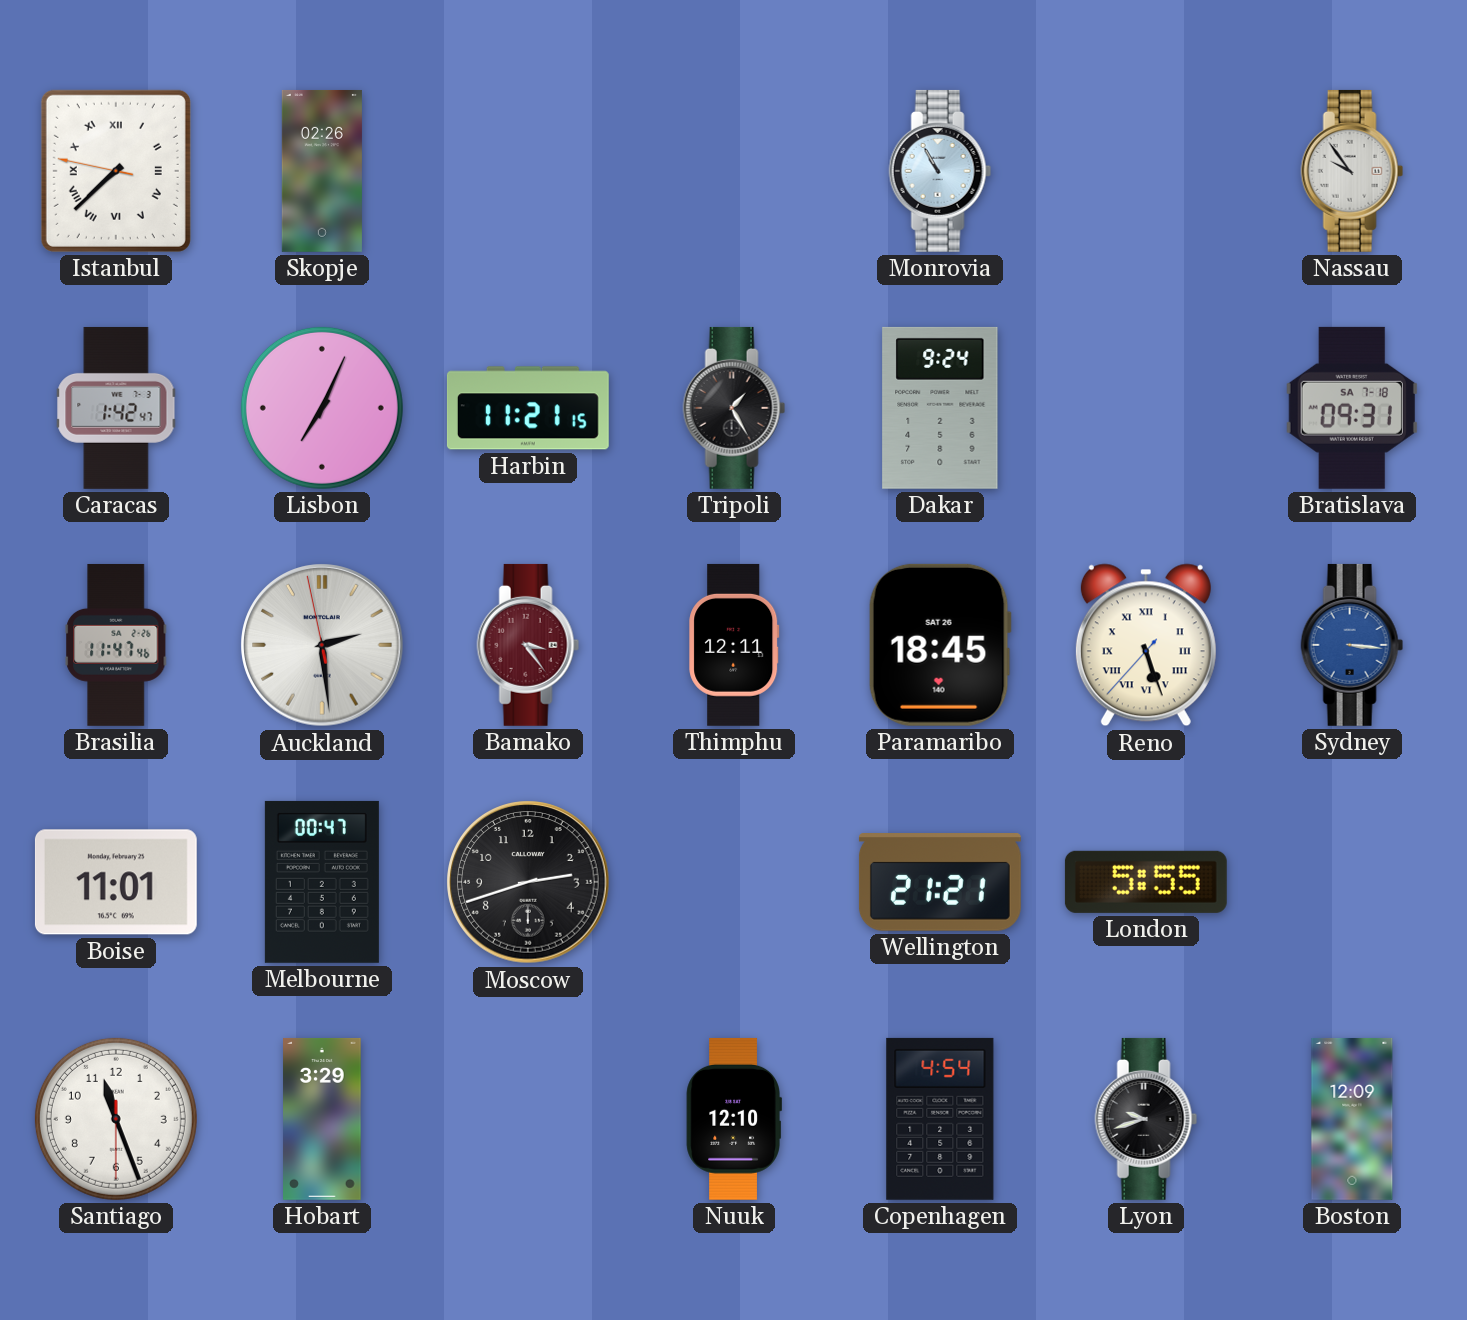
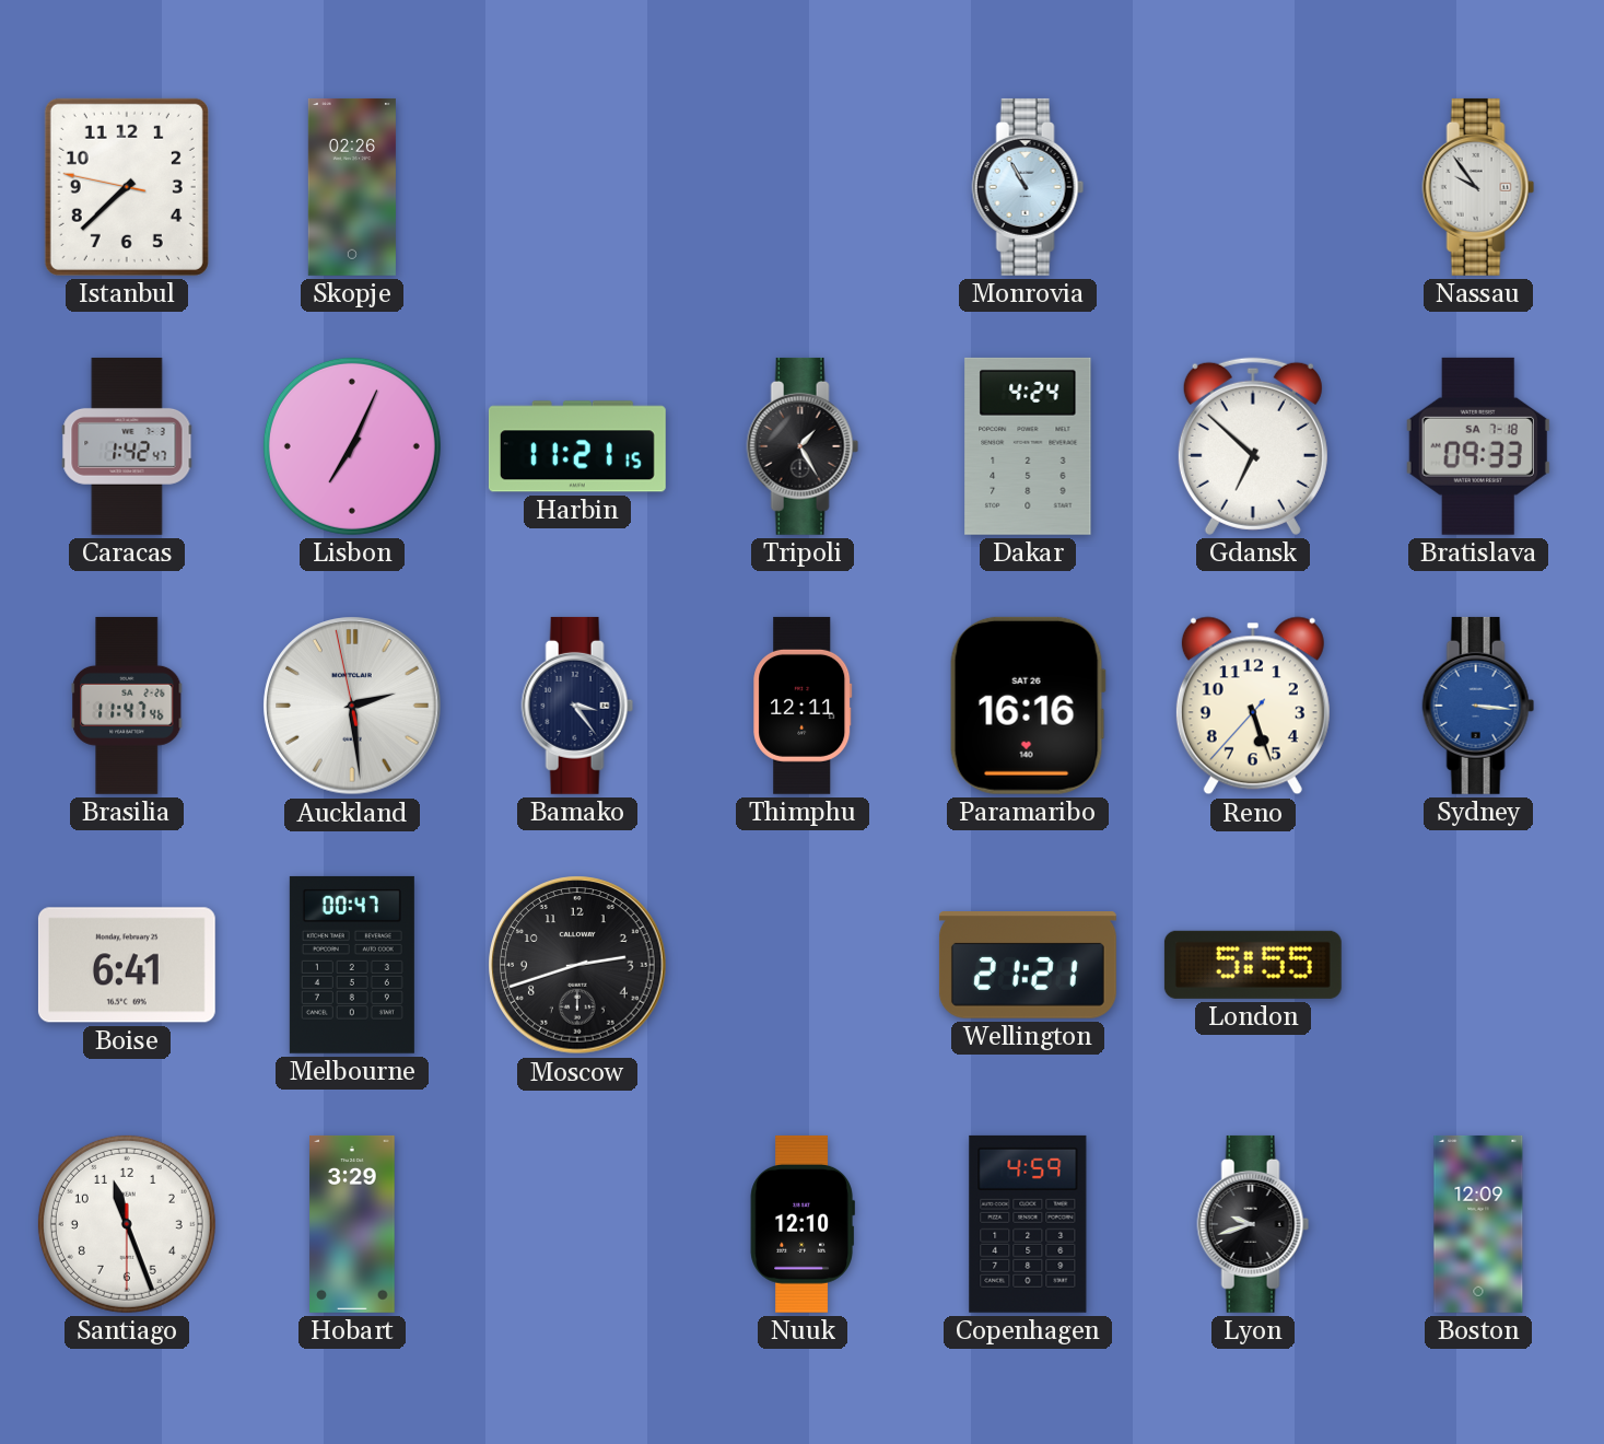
Istanbul numerals: Roman -> Arabic
Dakar: 9:24 -> 4:24
Gdansk: none -> 6:52
Bratislava: 09:31 -> 09:33
Bamako dial: burgundy -> navy
Paramaribo: 18:45 -> 16:16
Reno numerals: Roman -> Arabic
Boise: 11:01 -> 6:41
Copenhagen: 4:54 -> 4:59
